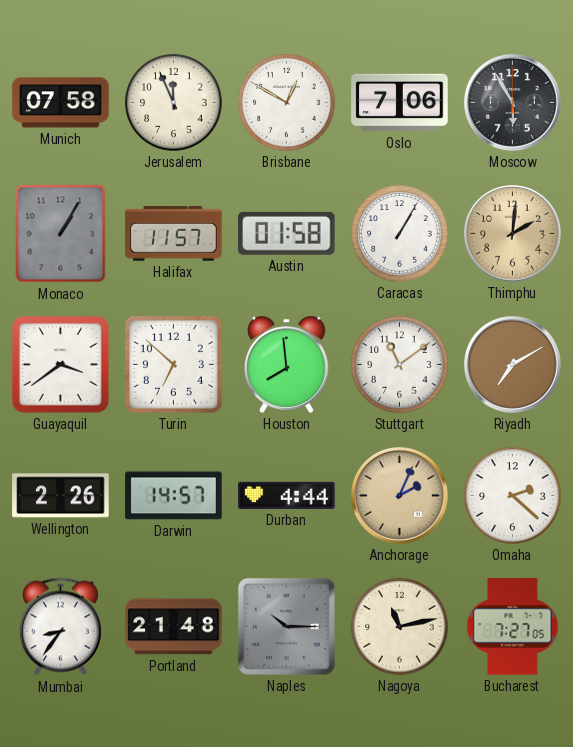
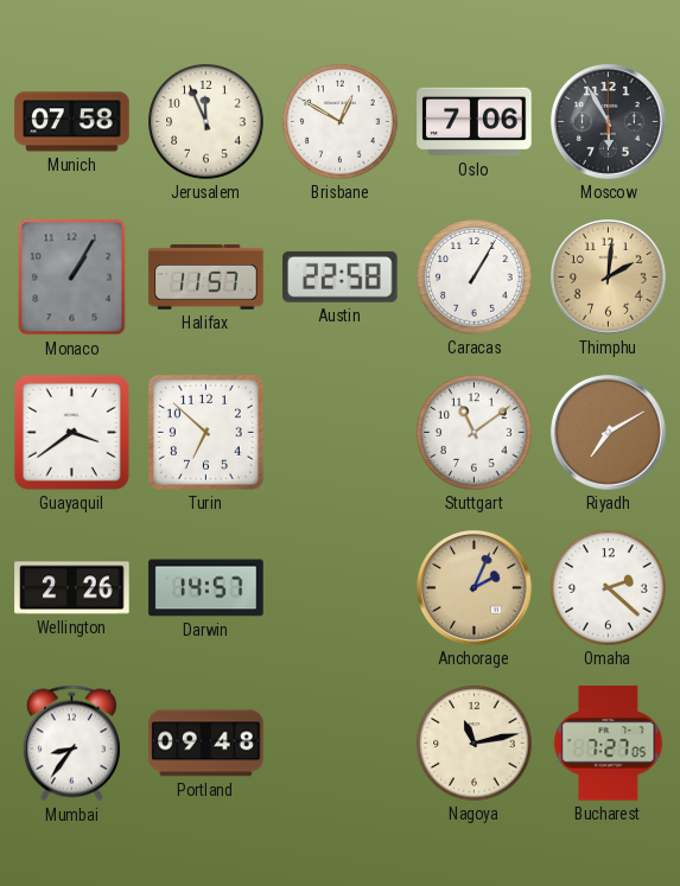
Austin: 01:58 -> 22:58
Houston: 7:59 -> none
Durban: 4:44 -> none
Portland: 21:48 -> 09:48
Naples: 10:15 -> none
